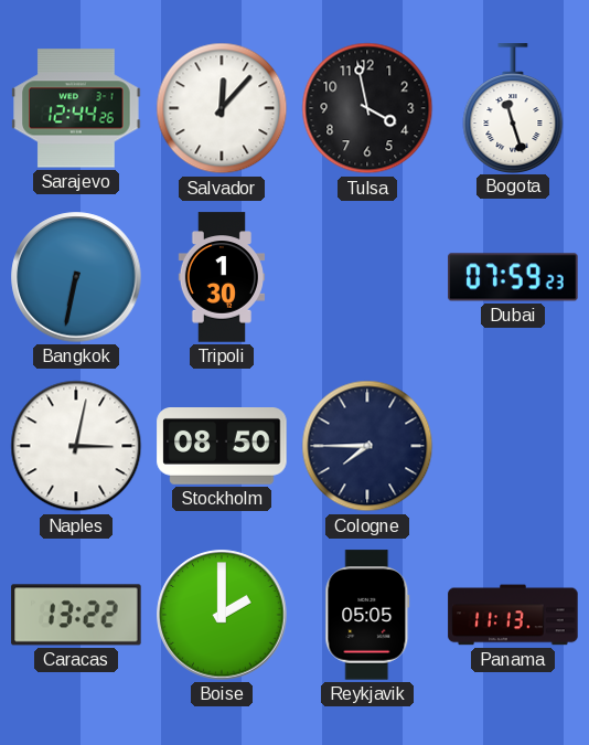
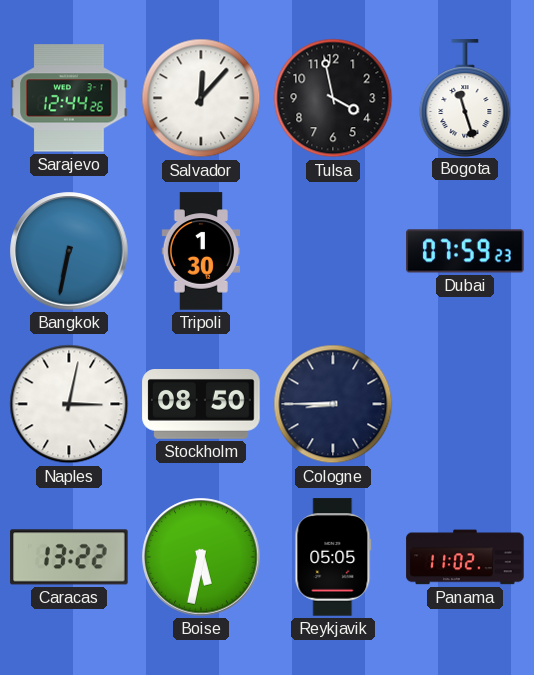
Cologne: 7:45 -> 8:45
Boise: 2:00 -> 5:32
Panama: 11:13 -> 11:02
